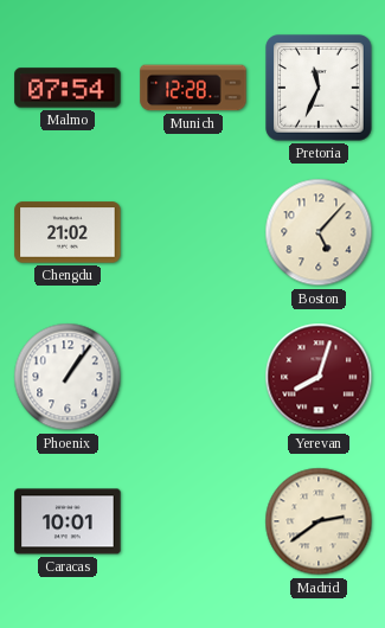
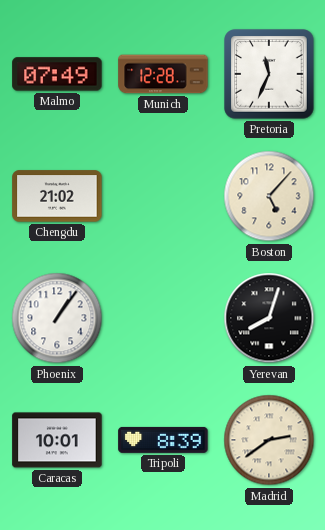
Malmo: 07:54 -> 07:49
Yerevan dial: burgundy -> black
Tripoli: none -> 8:39
